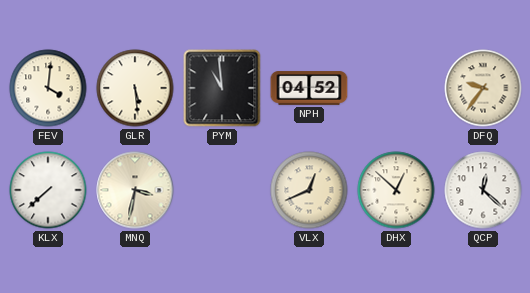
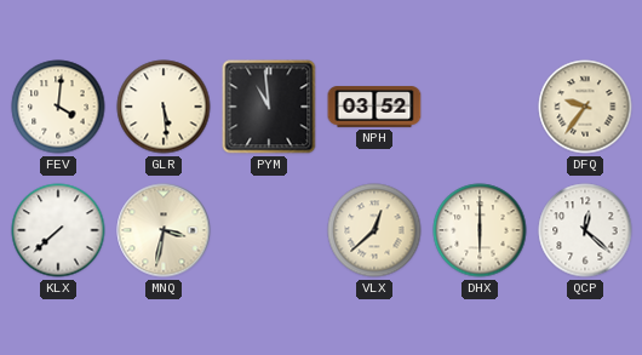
NPH: 04:52 -> 03:52
VLX: 12:41 -> 12:38
DHX: 12:52 -> 6:00
